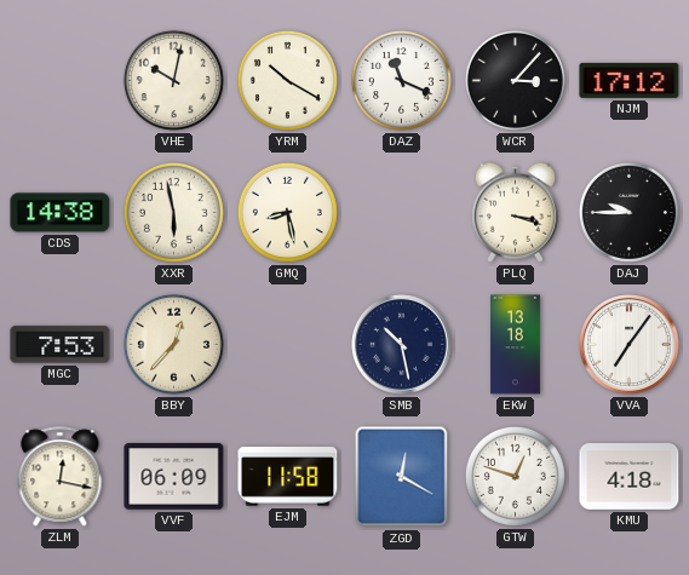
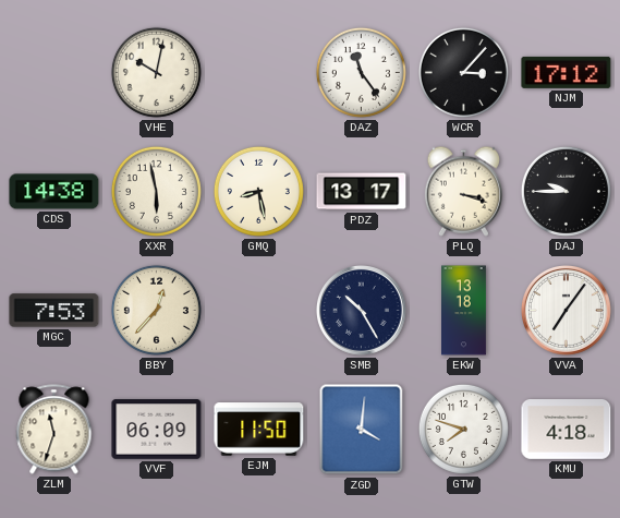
YRM: 10:20 -> none
DAZ: 11:19 -> 11:24
PDZ: none -> 13:17
SMB: 10:28 -> 10:25
ZLM: 12:17 -> 11:33
EJM: 11:58 -> 11:50
ZGD: 12:20 -> 4:01
GTW: 12:48 -> 7:48
